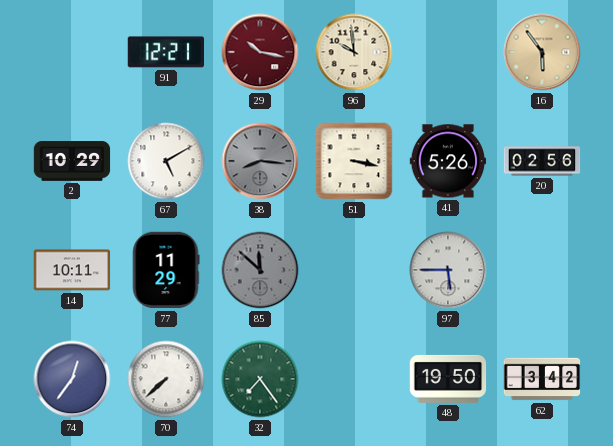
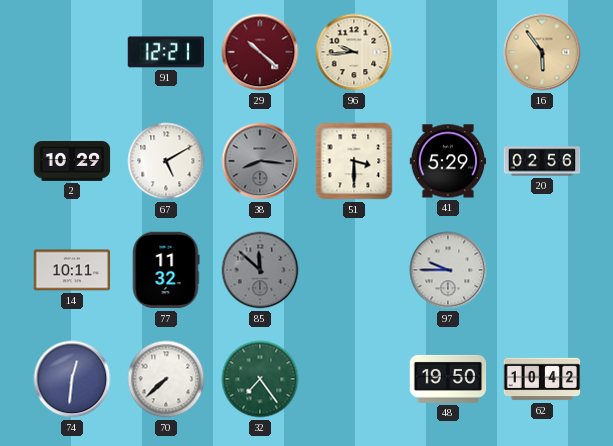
29: 10:17 -> 10:22
96: 9:59 -> 9:44
51: 3:17 -> 3:30
41: 5:26 -> 5:29
77: 11:29 -> 11:32
97: 5:45 -> 9:45
74: 12:36 -> 12:31
62: 3:42 -> 10:42
